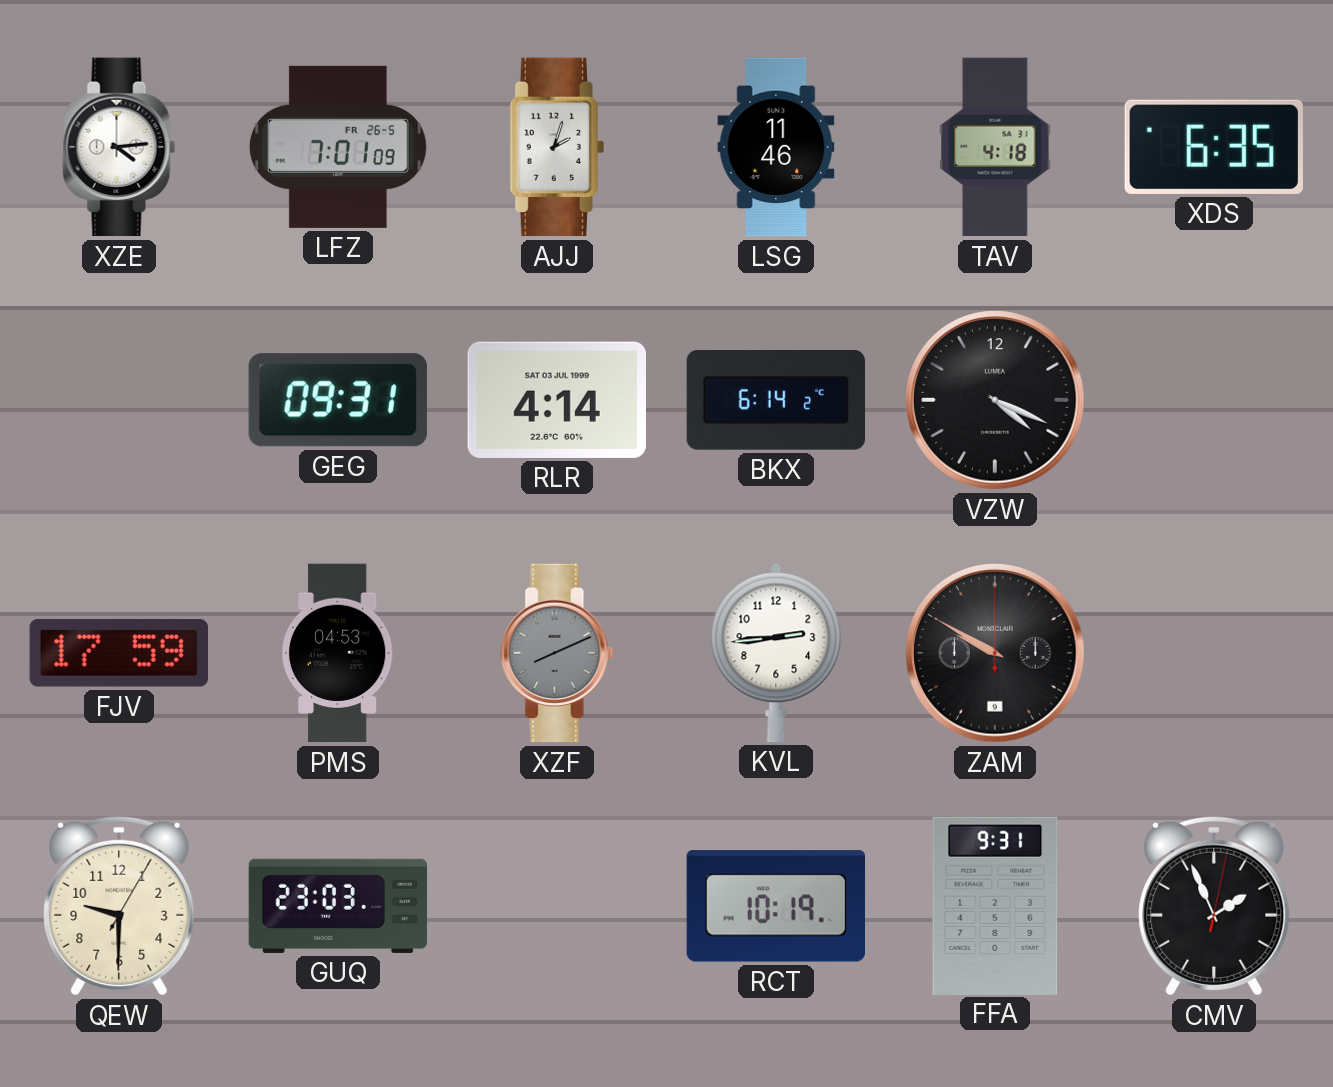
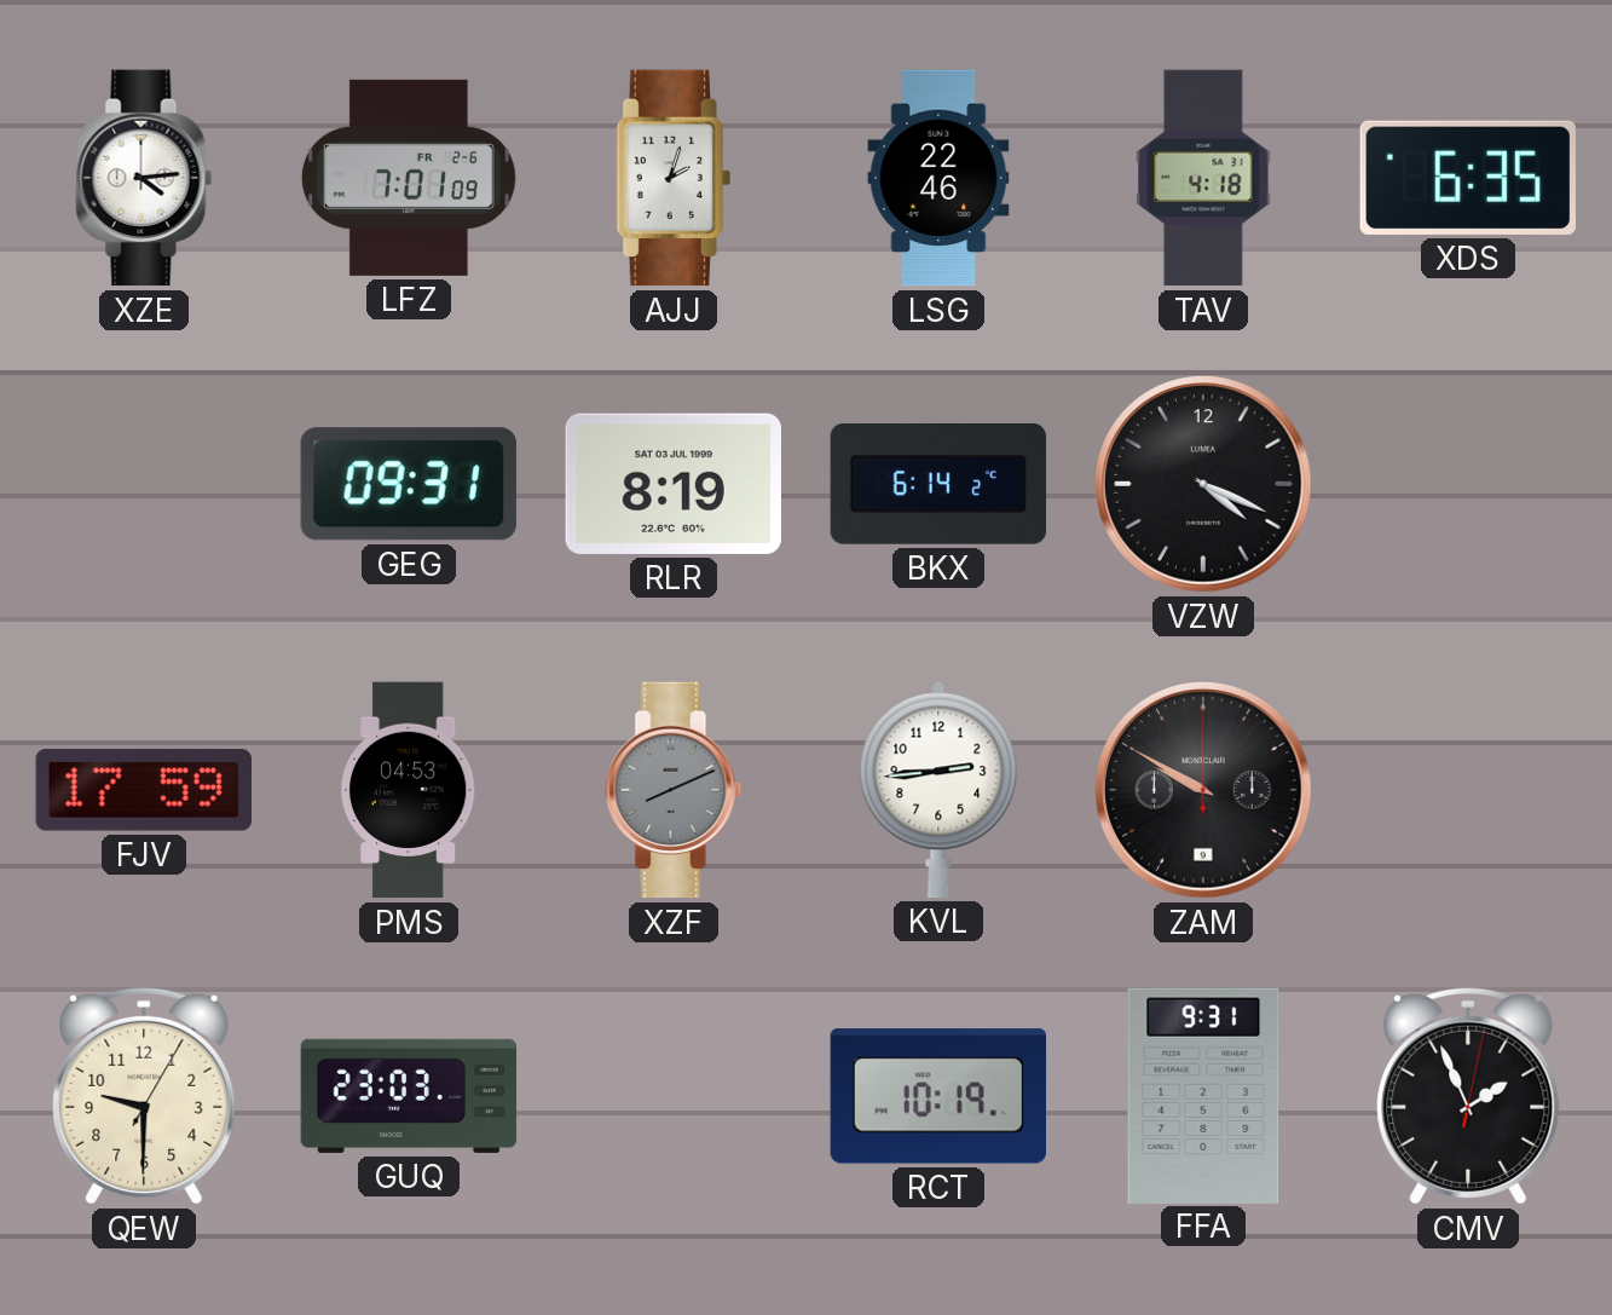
LFZ date: FR 26-5 -> FR 2-6
LSG: 11:46 -> 22:46
RLR: 4:14 -> 8:19
